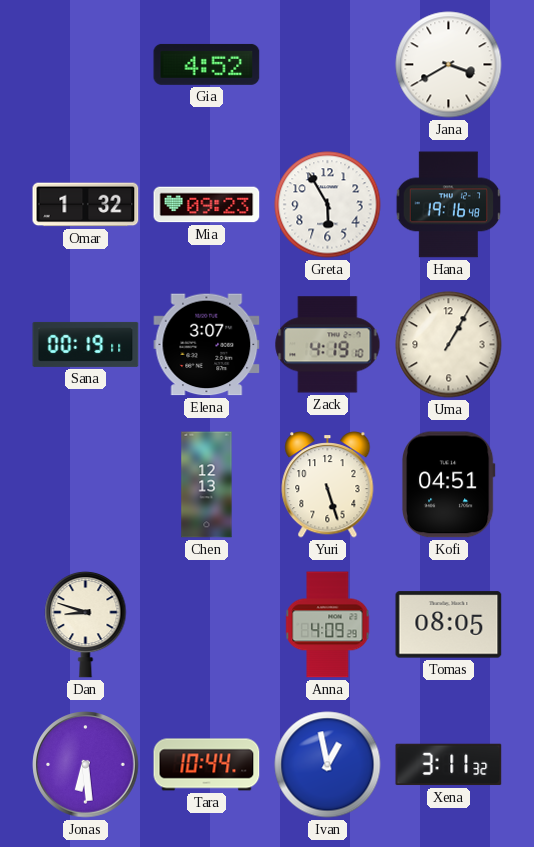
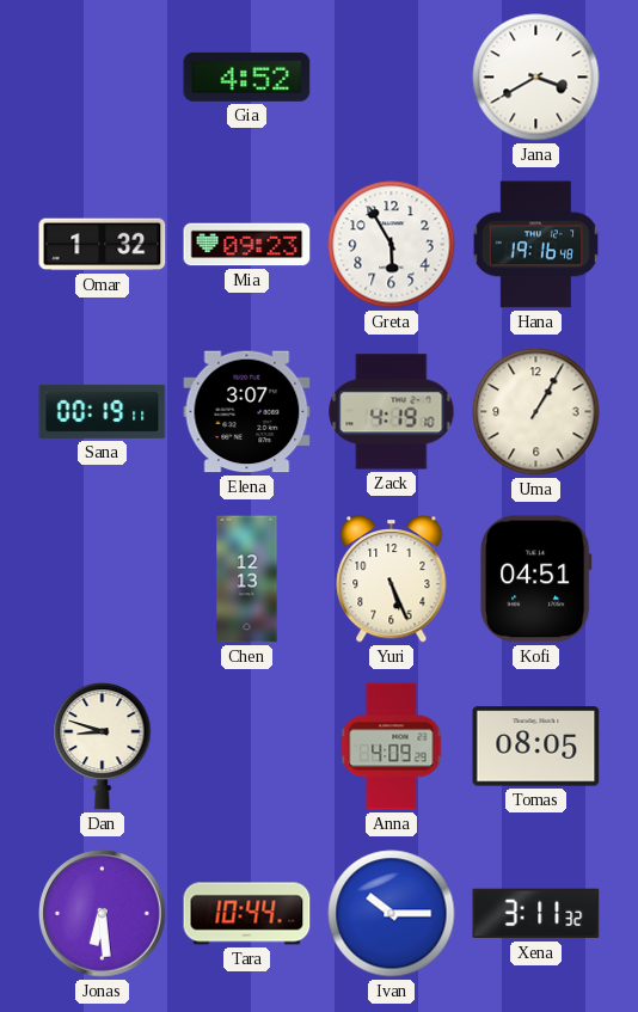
Yuri: 5:27 -> 5:26
Ivan: 12:58 -> 10:15
